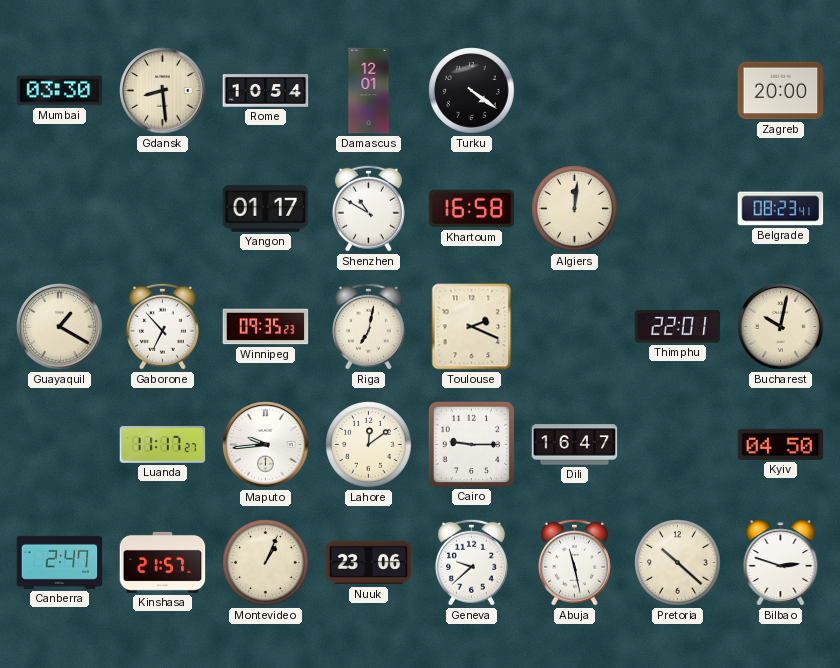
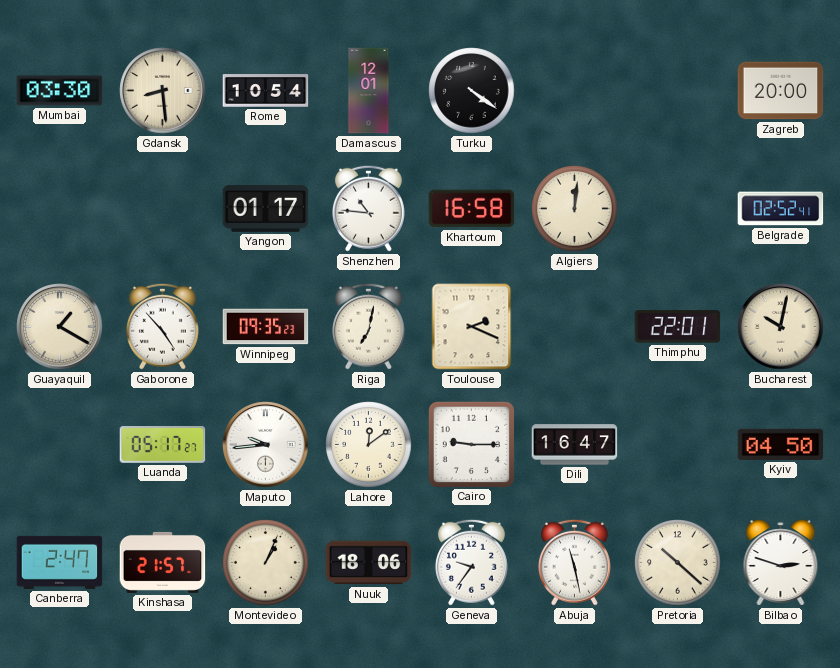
Shenzhen: 10:50 -> 10:46
Belgrade: 08:23 -> 02:52
Gaborone: 6:53 -> 4:53
Luanda: 11:17 -> 05:17
Nuuk: 23:06 -> 18:06
Geneva: 9:38 -> 9:36
